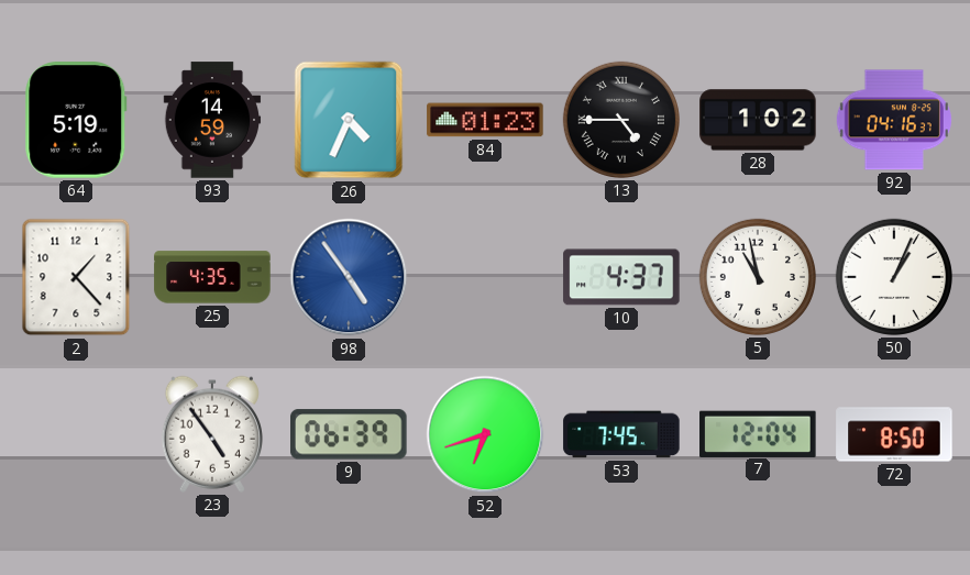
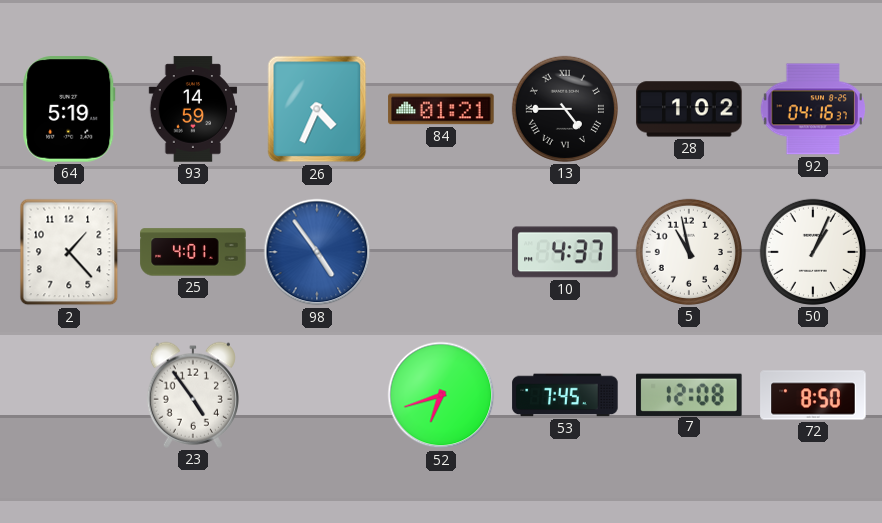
84: 01:23 -> 01:21
25: 4:35 -> 4:01
9: 06:39 -> none
7: 12:04 -> 12:08
